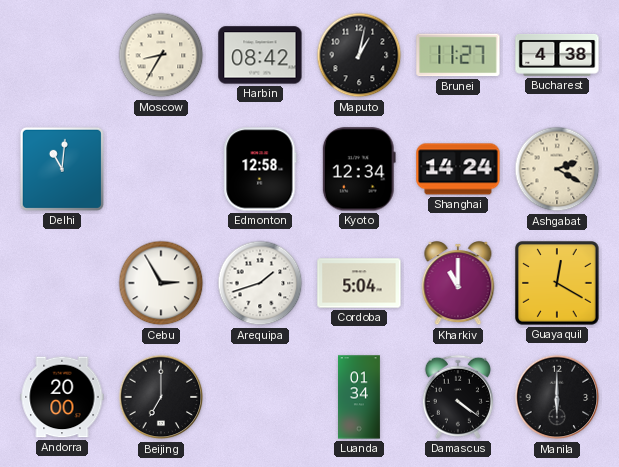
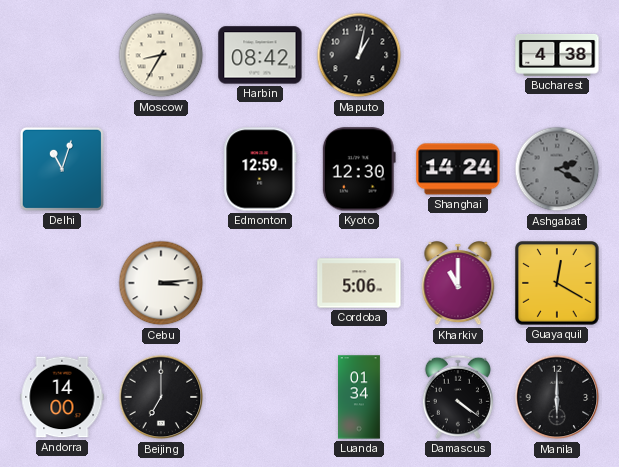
Brunei: 11:27 -> none
Delhi: 11:01 -> 11:03
Edmonton: 12:58 -> 12:59
Kyoto: 12:34 -> 12:30
Ashgabat dial: cream -> grey
Cebu: 2:55 -> 3:14
Arequipa: 1:42 -> none
Cordoba: 5:04 -> 5:06
Andorra: 20:00 -> 14:00
